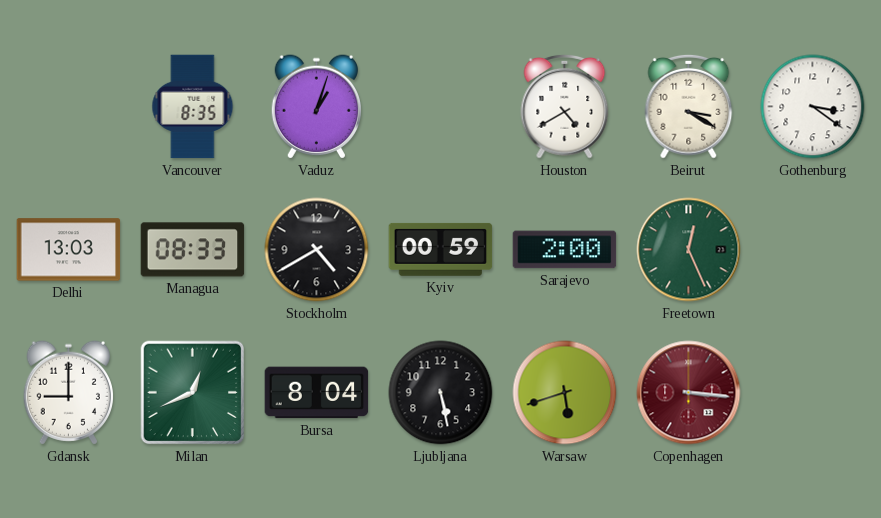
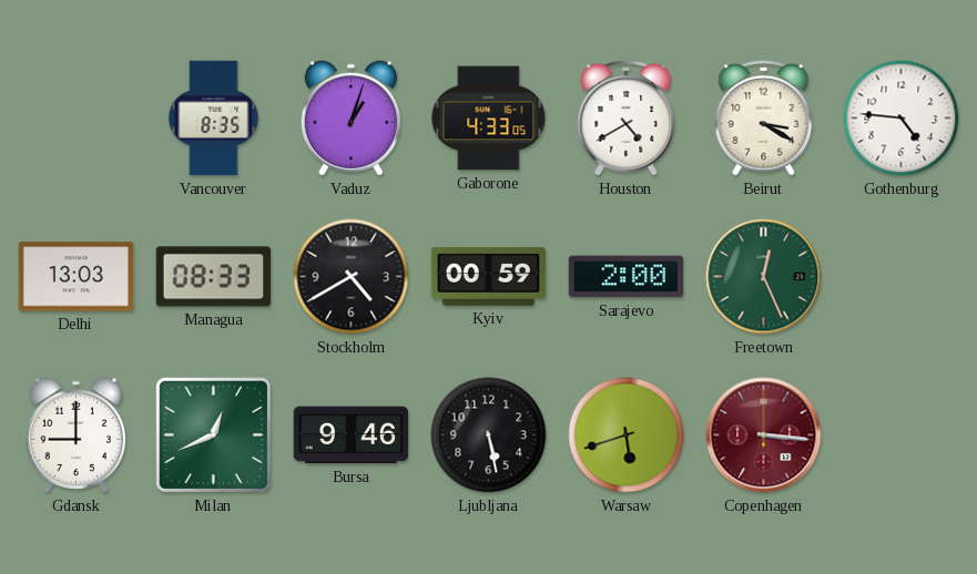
Gaborone: none -> 4:33
Gothenburg: 3:21 -> 4:46
Bursa: 8:04 -> 9:46
